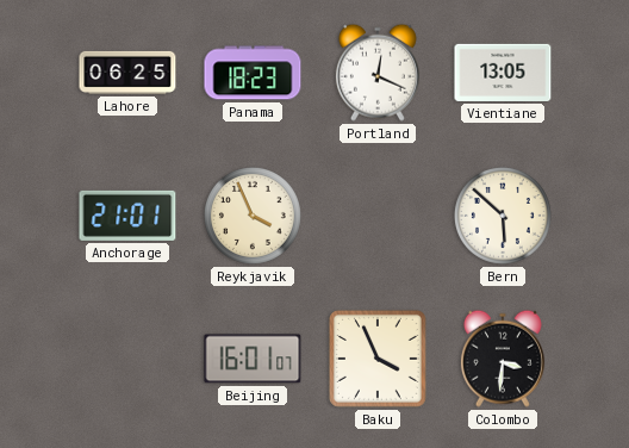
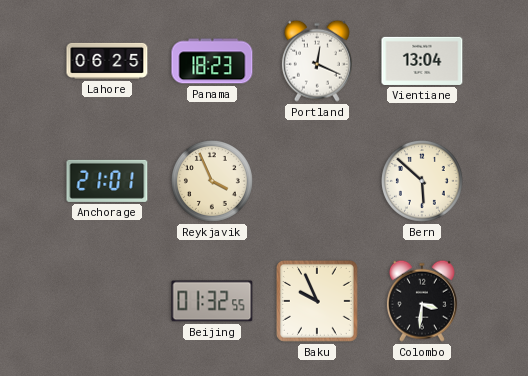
Vientiane: 13:05 -> 13:04
Beijing: 16:01 -> 01:32
Baku: 3:56 -> 9:56
